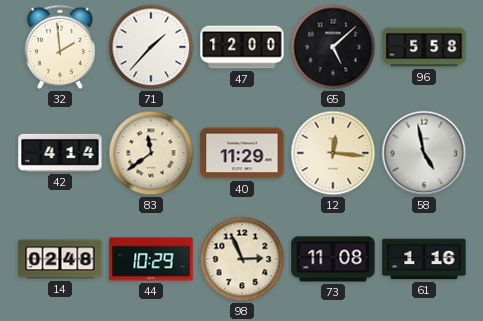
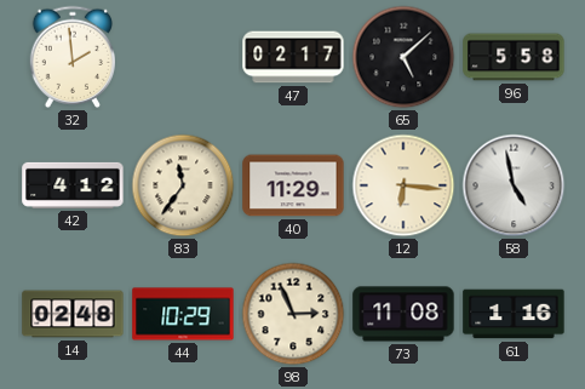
71: 1:37 -> none
47: 12:00 -> 02:17
42: 4:14 -> 4:12
83: 11:39 -> 11:36
12: 12:16 -> 6:16
